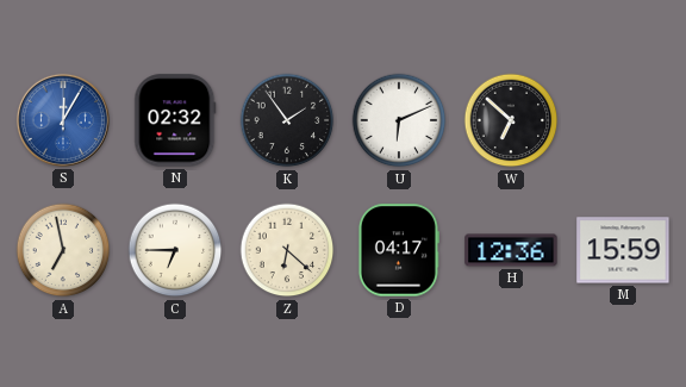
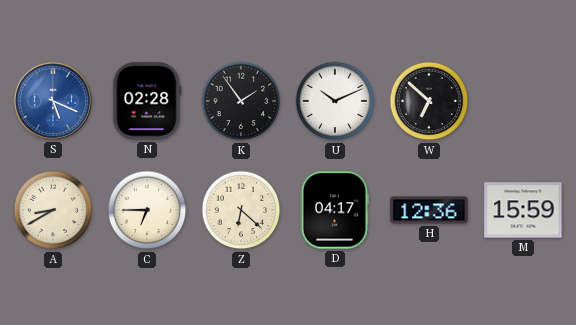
S: 12:05 -> 5:19
N: 02:32 -> 02:28
U: 6:11 -> 10:11
A: 6:58 -> 8:40
